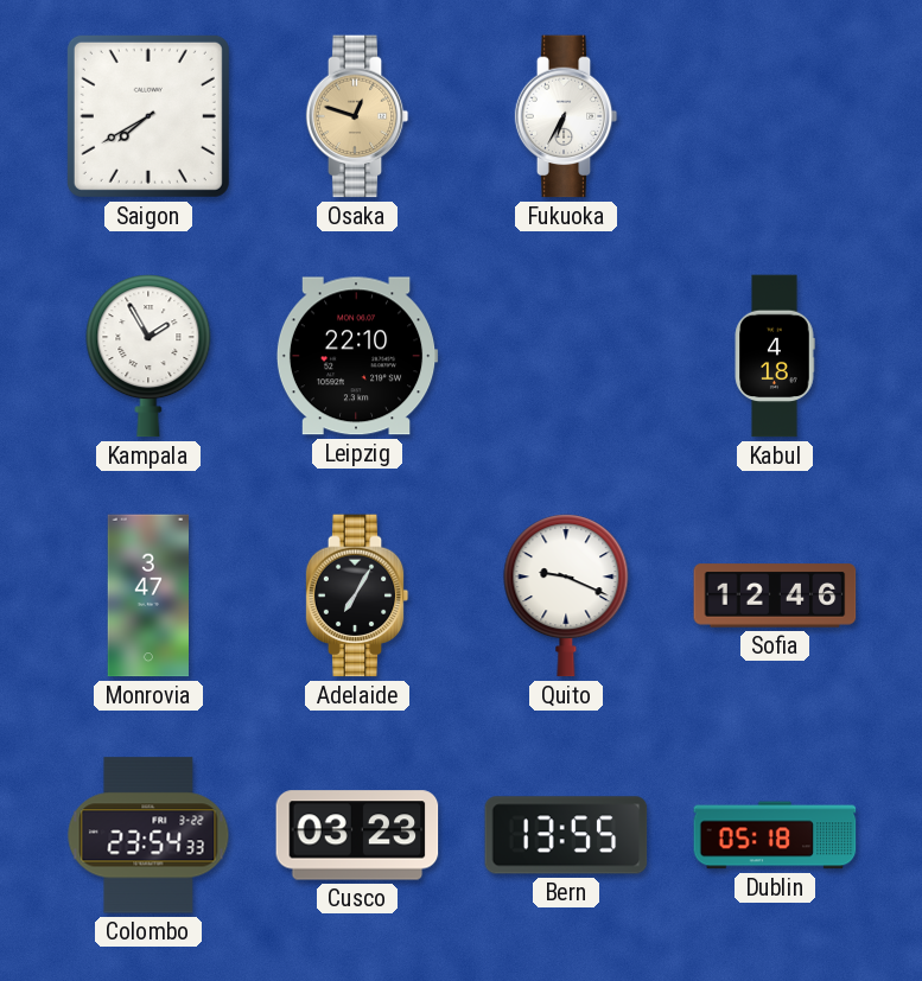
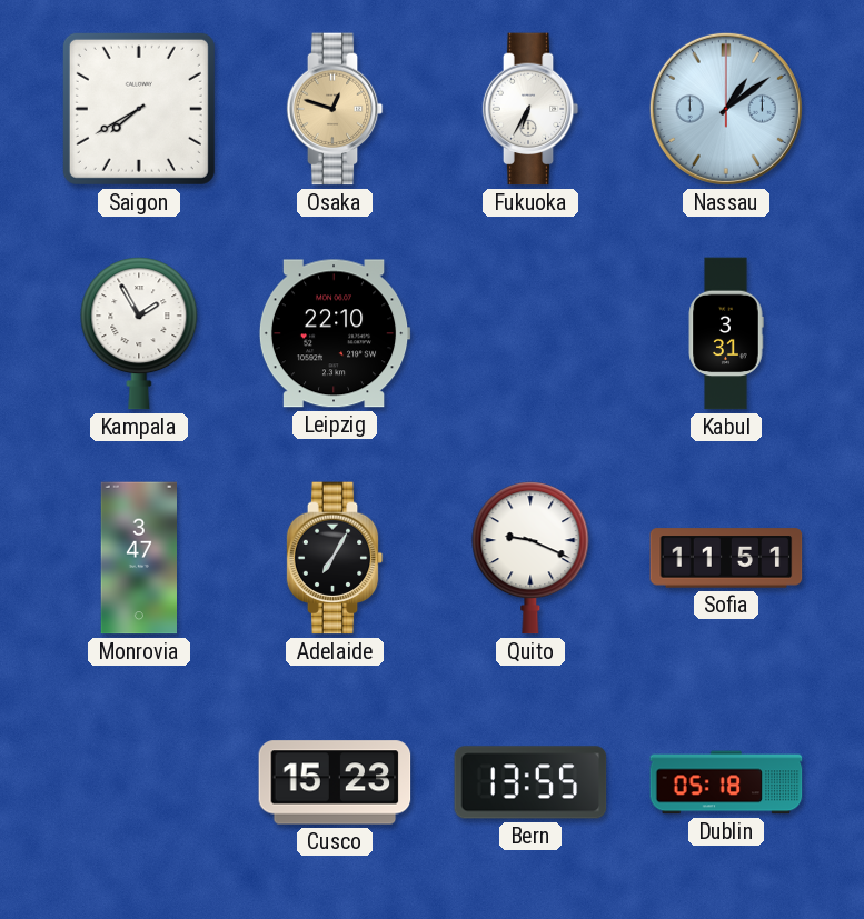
Nassau: none -> 1:09
Kabul: 4:18 -> 3:31
Sofia: 12:46 -> 11:51
Colombo: 23:54 -> none
Cusco: 03:23 -> 15:23
